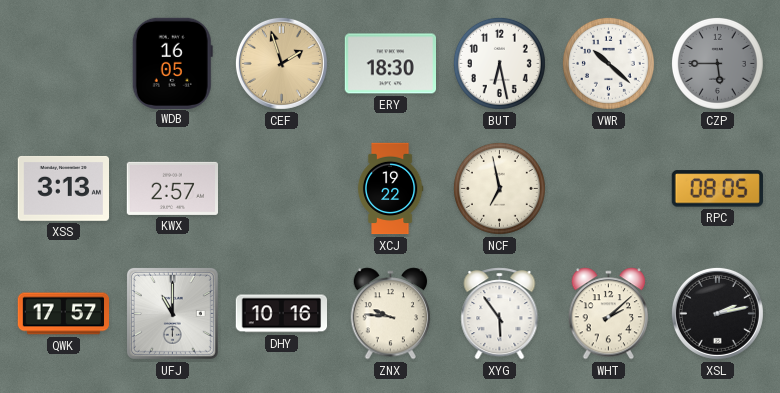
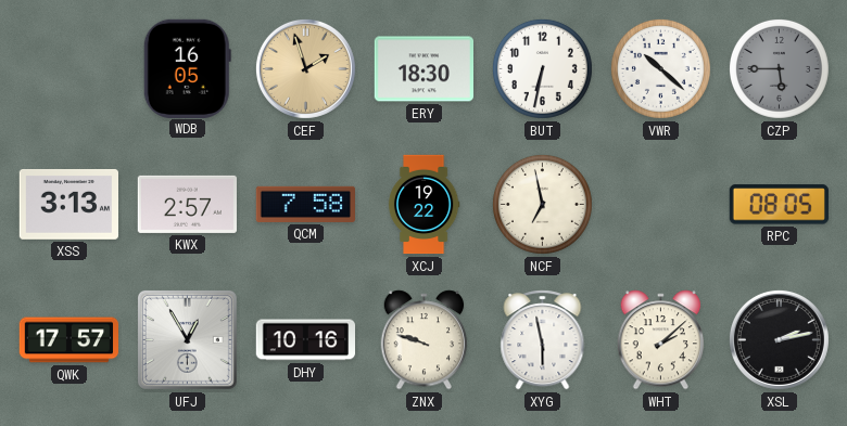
BUT: 6:28 -> 6:32
QCM: none -> 7:58
UFJ: 11:00 -> 12:55
ZNX: 9:46 -> 9:48
XYG: 5:54 -> 5:58
